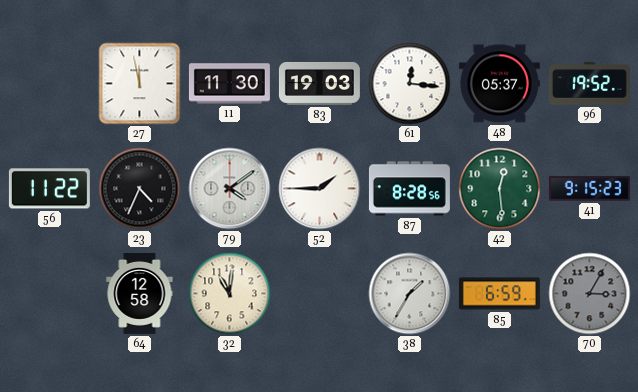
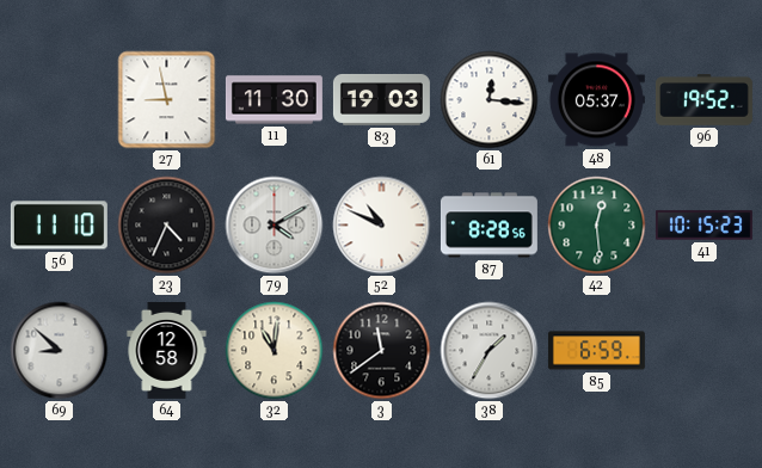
27: 11:58 -> 8:58
56: 11:22 -> 11:10
79: 4:09 -> 4:10
52: 1:45 -> 10:49
41: 9:15 -> 10:15
69: none -> 8:52
3: none -> 11:39
70: 3:05 -> none
